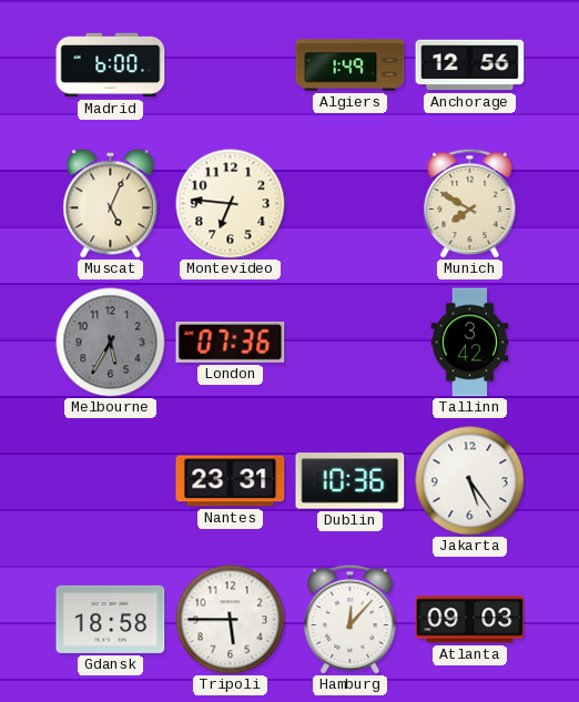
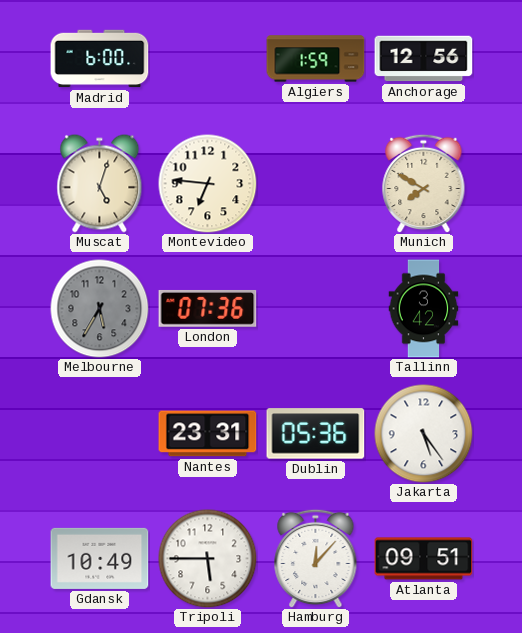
Algiers: 1:49 -> 1:59
Muscat: 5:04 -> 5:03
Dublin: 10:36 -> 05:36
Gdansk: 18:58 -> 10:49
Atlanta: 09:03 -> 09:51
